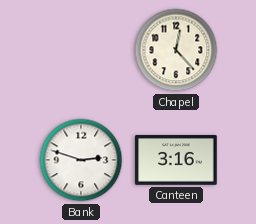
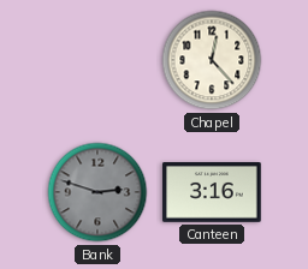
Bank dial: white -> grey
